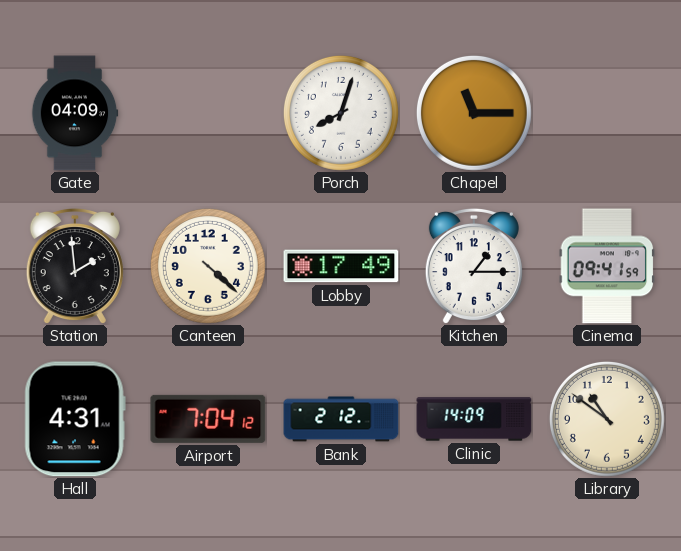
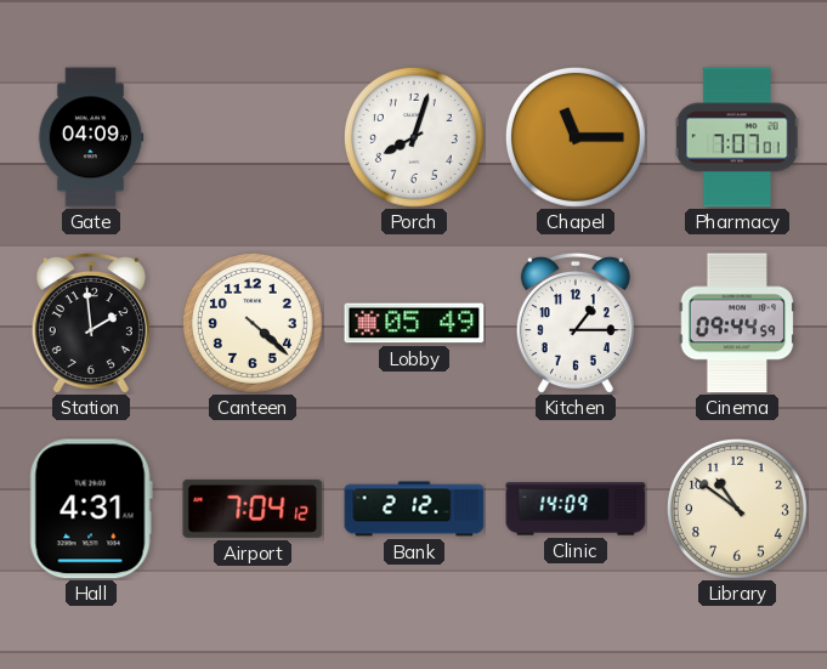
Pharmacy: none -> 7:07
Lobby: 17:49 -> 05:49
Cinema: 09:41 -> 09:44
